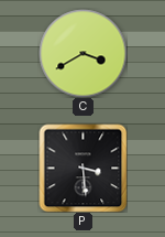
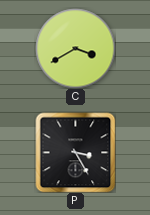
P: 3:29 -> 3:25
